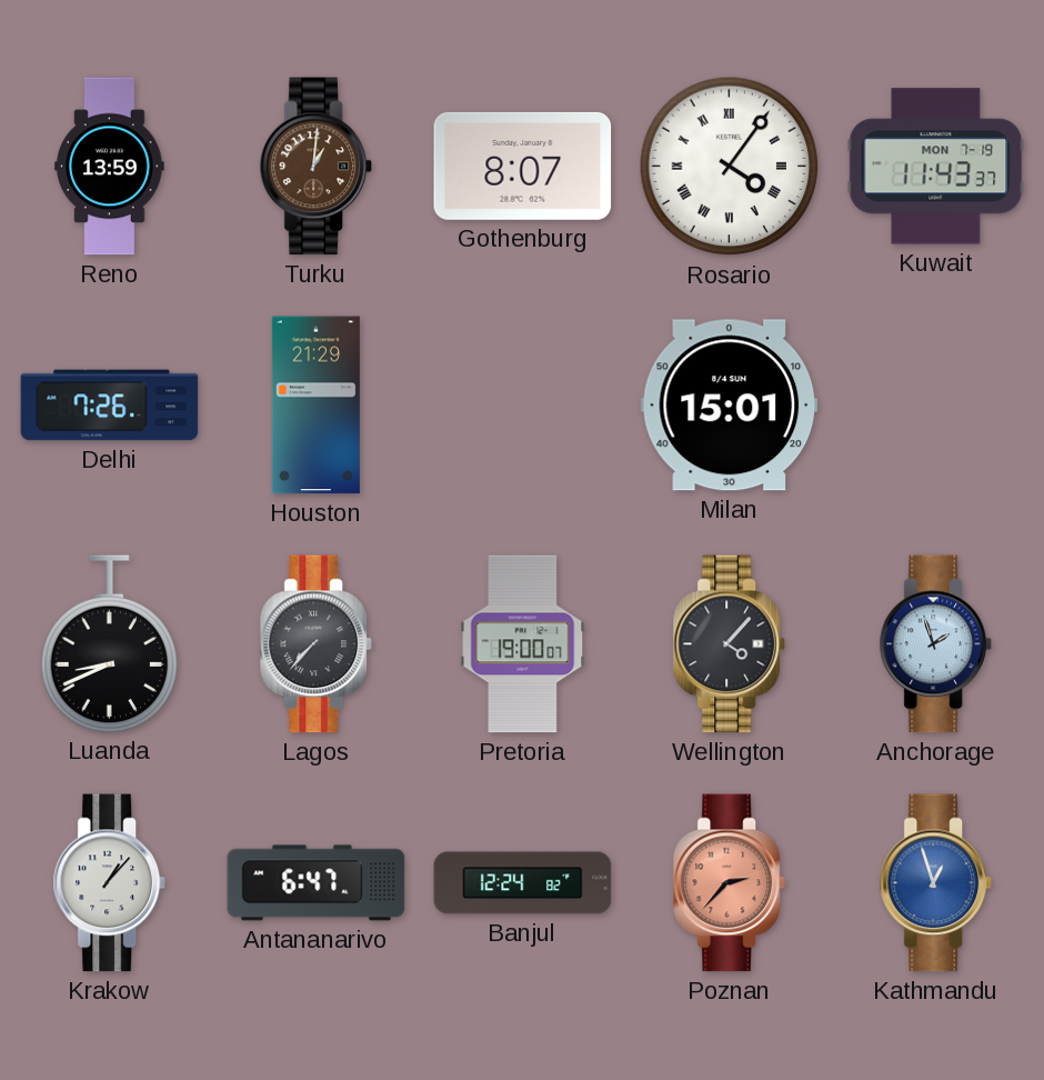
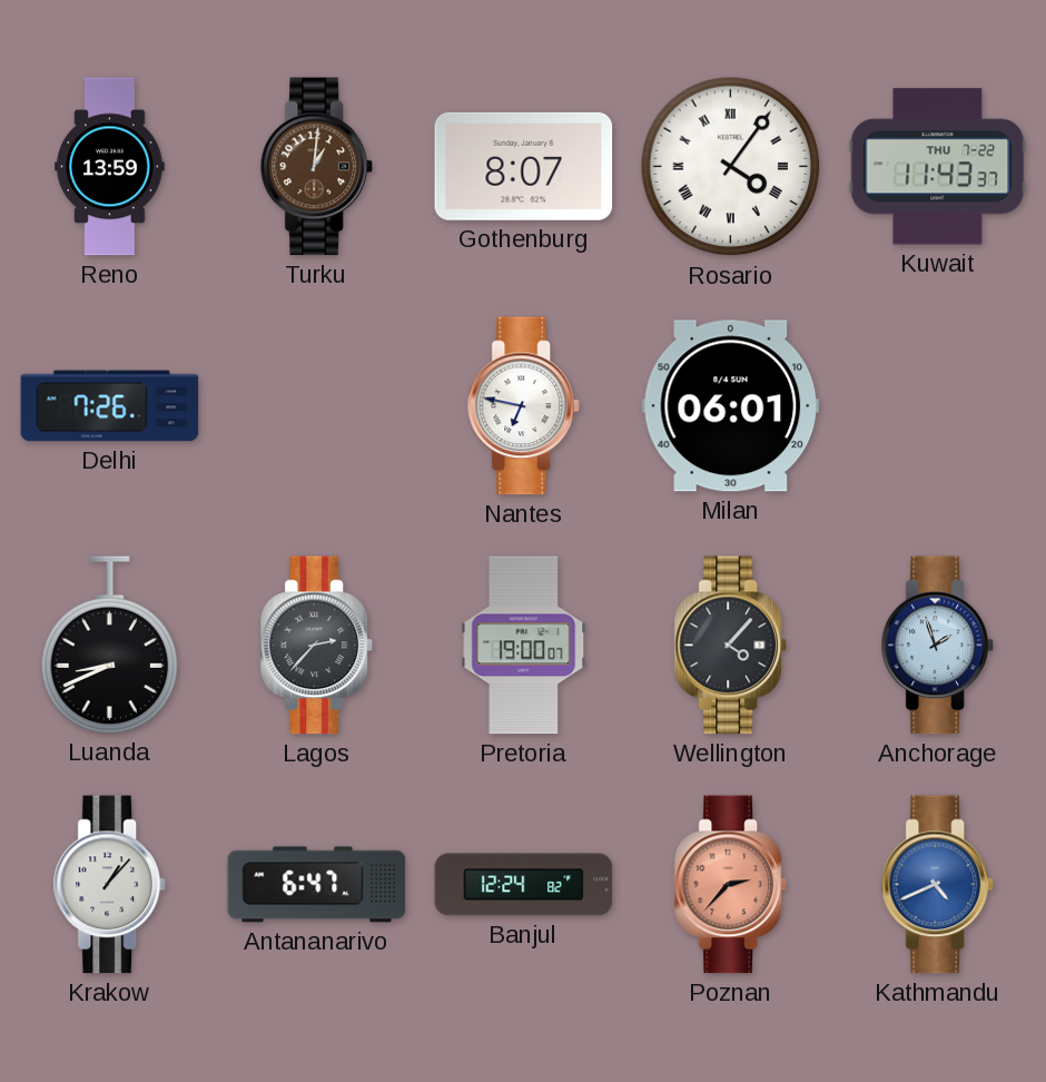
Kuwait date: MON 7-19 -> THU 7-22
Houston: 21:29 -> none
Nantes: none -> 6:47
Milan: 15:01 -> 06:01
Lagos: 7:37 -> 2:37
Kathmandu: 12:57 -> 4:41
